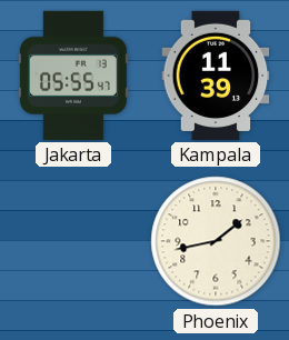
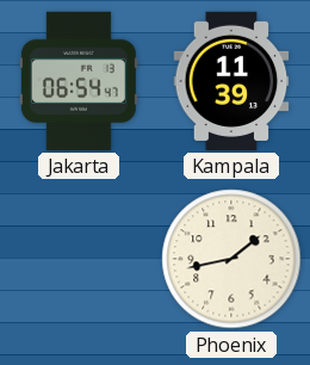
Jakarta: 05:55 -> 06:54
